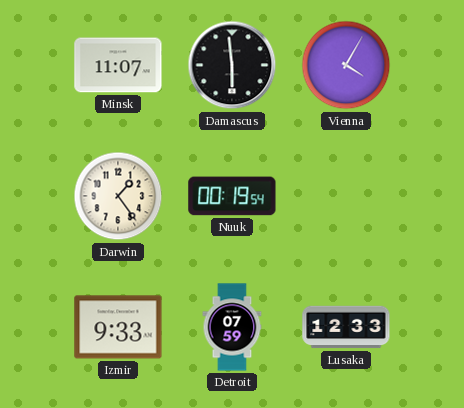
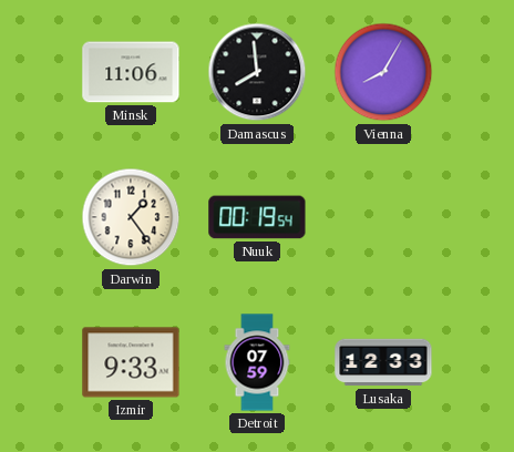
Minsk: 11:07 -> 11:06
Damascus: 5:59 -> 7:59
Vienna: 4:05 -> 8:05
